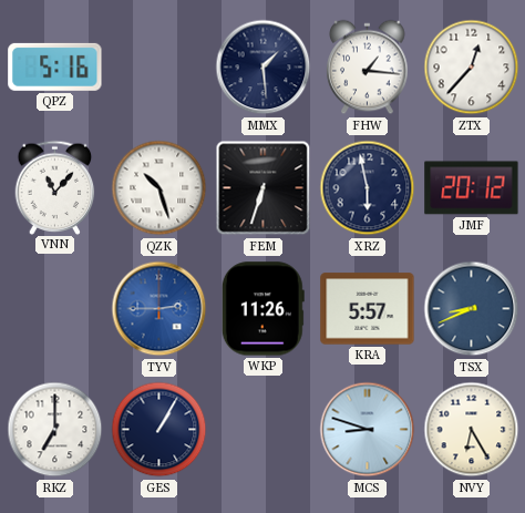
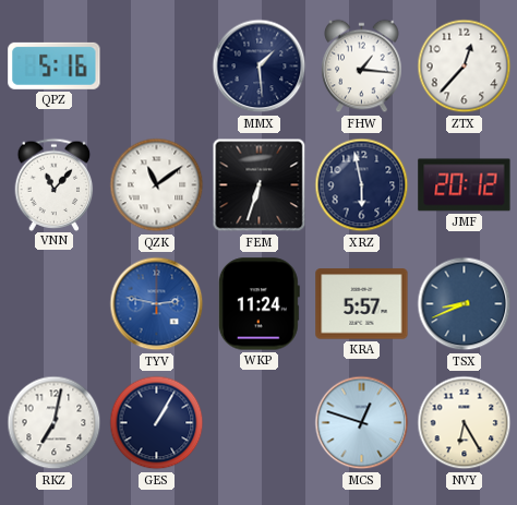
QZK: 10:27 -> 11:09
TYV: 2:45 -> 2:47
WKP: 11:26 -> 11:24
RKZ: 7:00 -> 7:02
MCS: 8:48 -> 12:48
